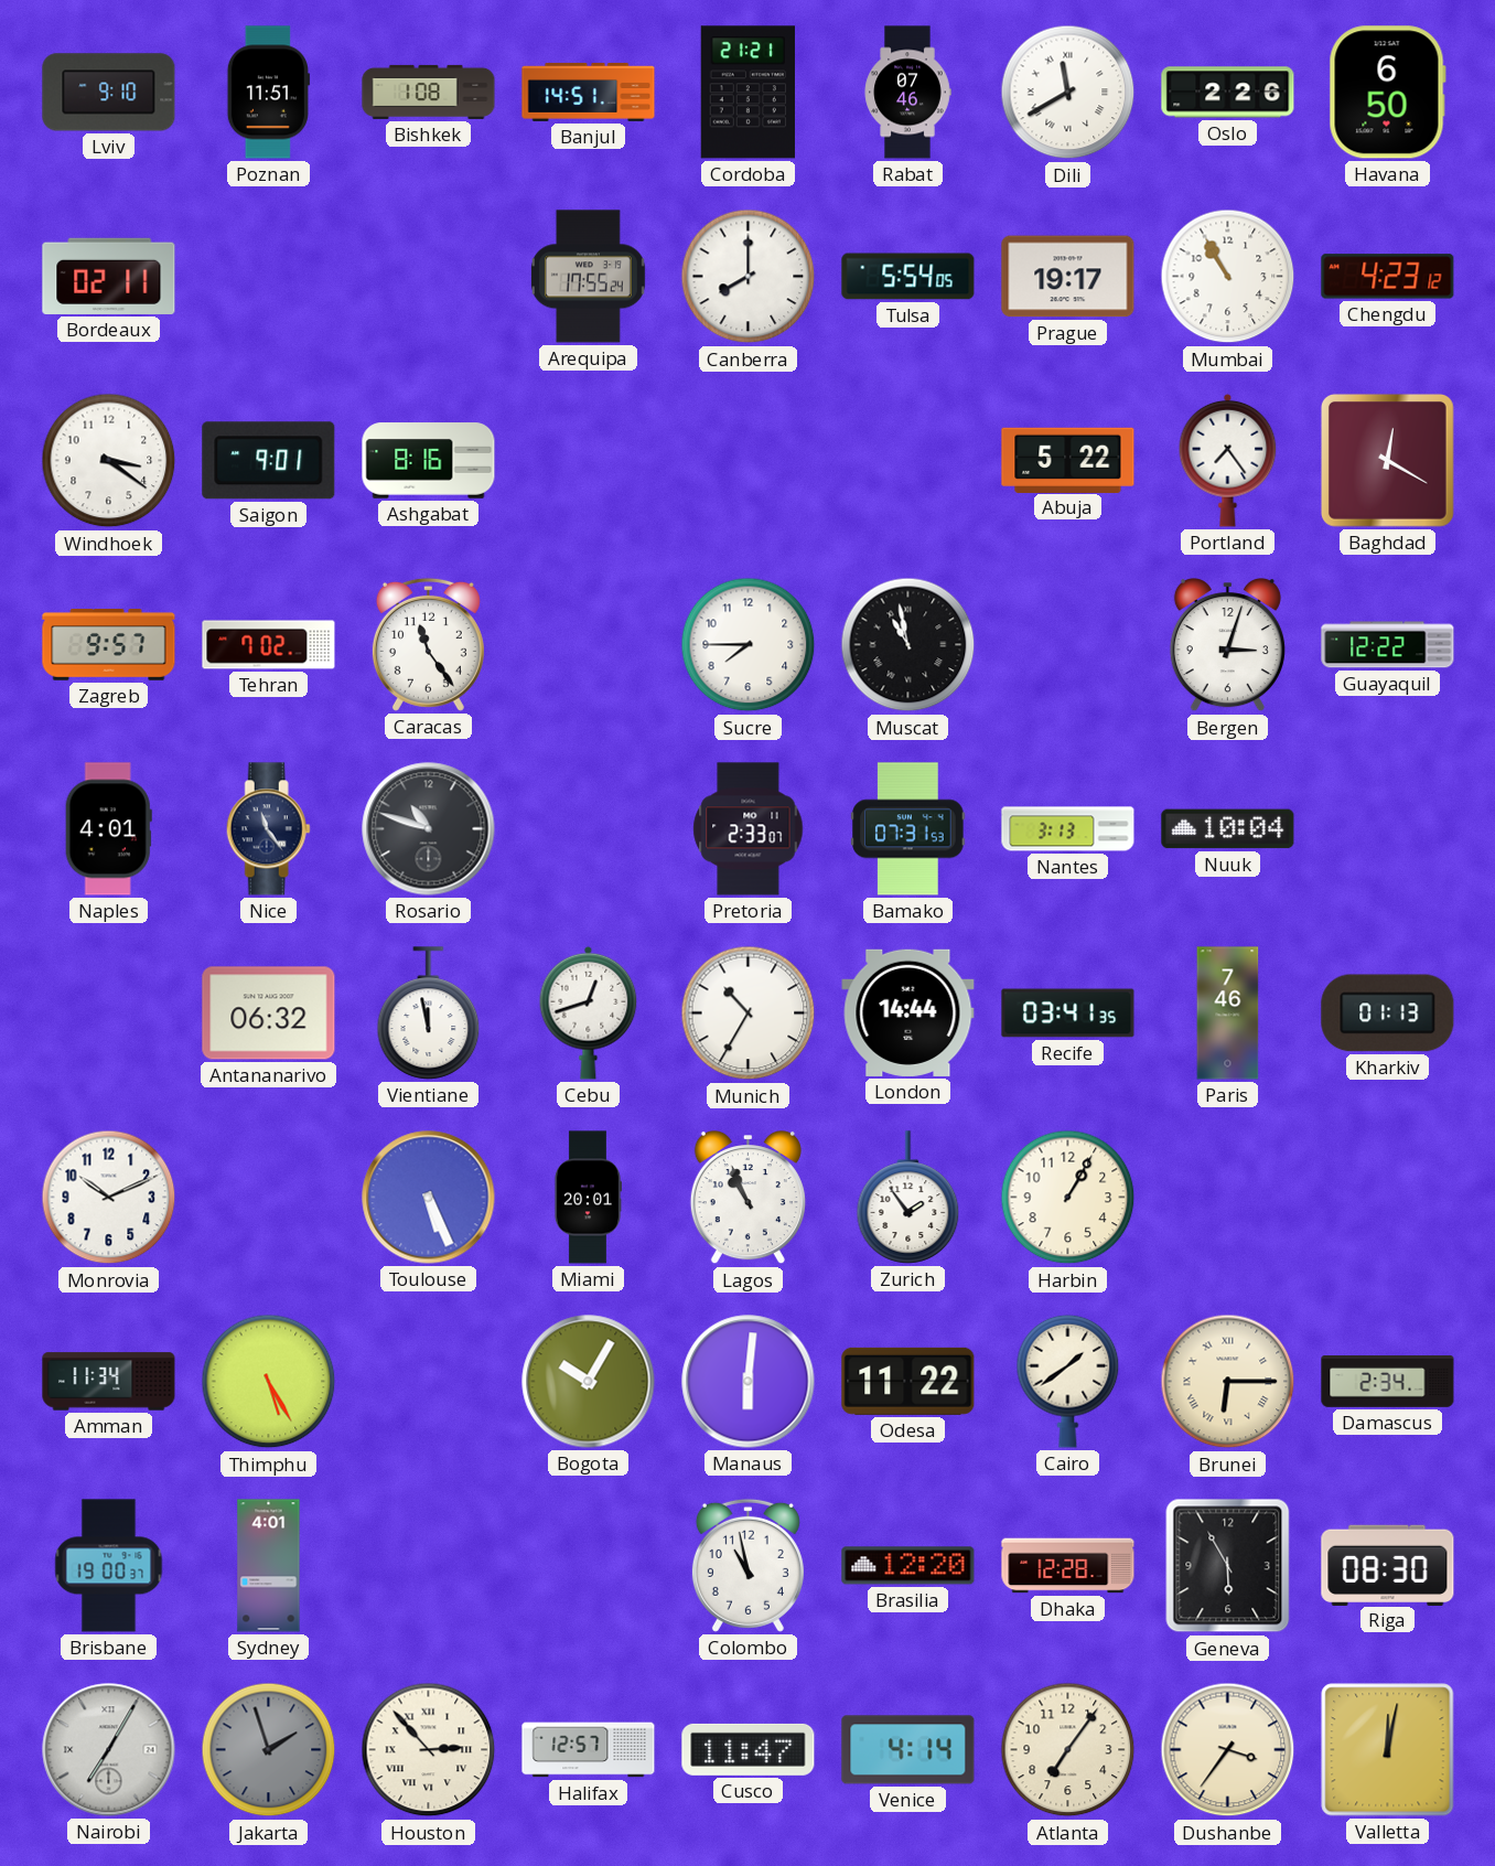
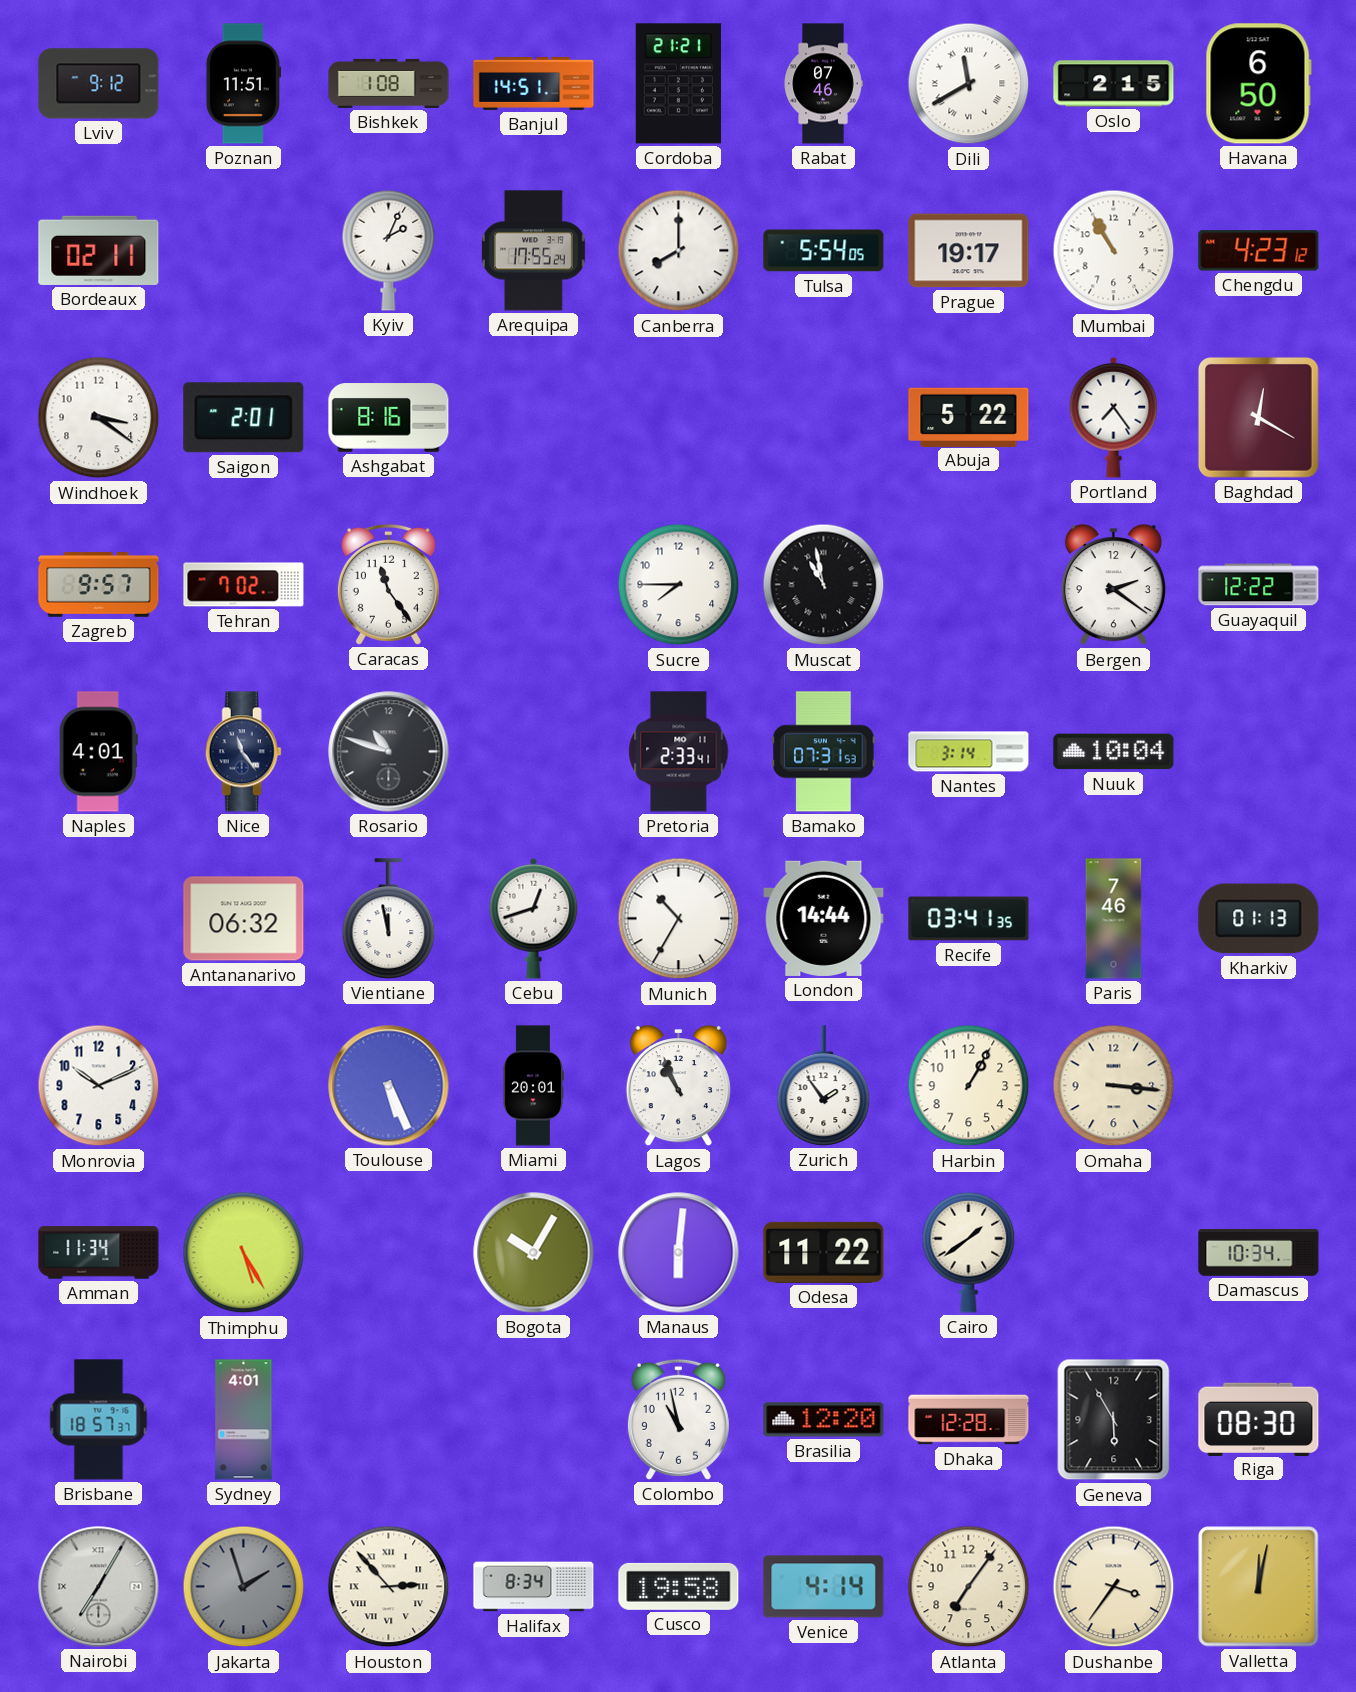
Lviv: 9:10 -> 9:12
Oslo: 2:26 -> 2:15
Kyiv: none -> 2:04
Saigon: 9:01 -> 2:01
Bergen: 3:03 -> 2:21
Pretoria: 2:33:07 -> 2:33:41
Nantes: 3:13 -> 3:14
Omaha: none -> 3:16
Brunei: 6:15 -> none
Damascus: 2:34 -> 10:34
Brisbane: 19:00 -> 18:57
Halifax: 12:57 -> 8:34
Cusco: 11:47 -> 19:58
